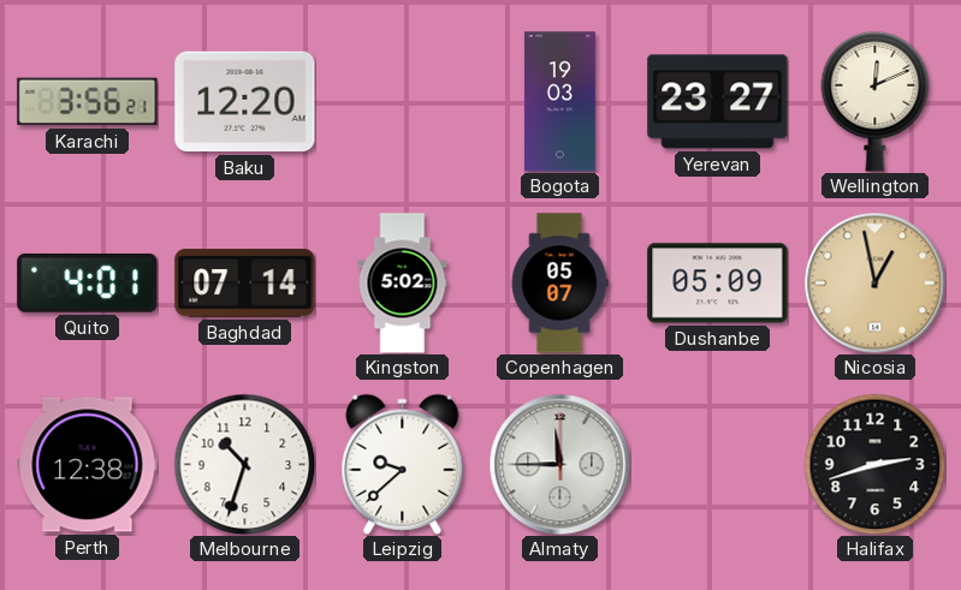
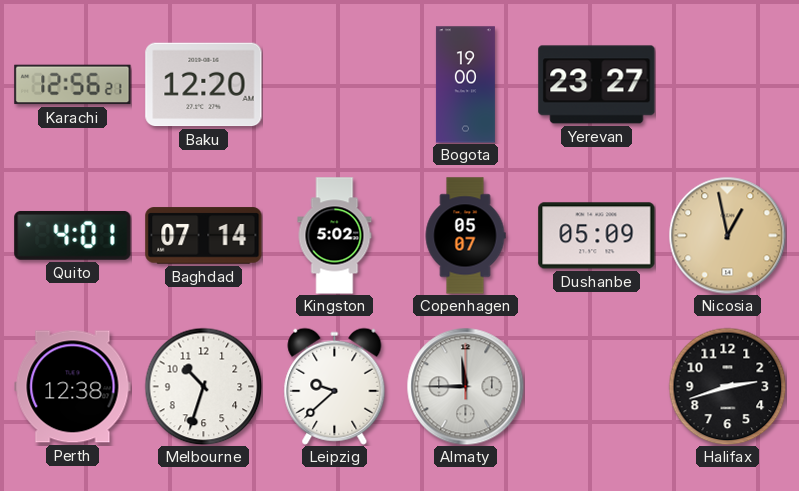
Karachi: 3:56 -> 12:56
Bogota: 19:03 -> 19:00
Wellington: 12:11 -> none
